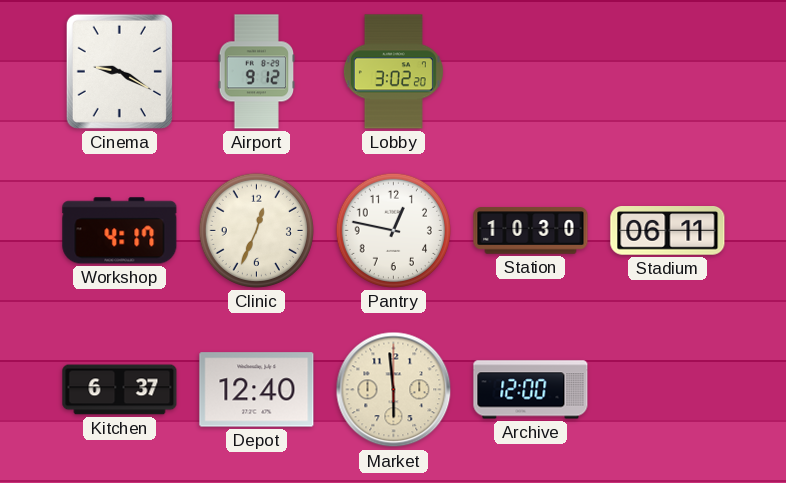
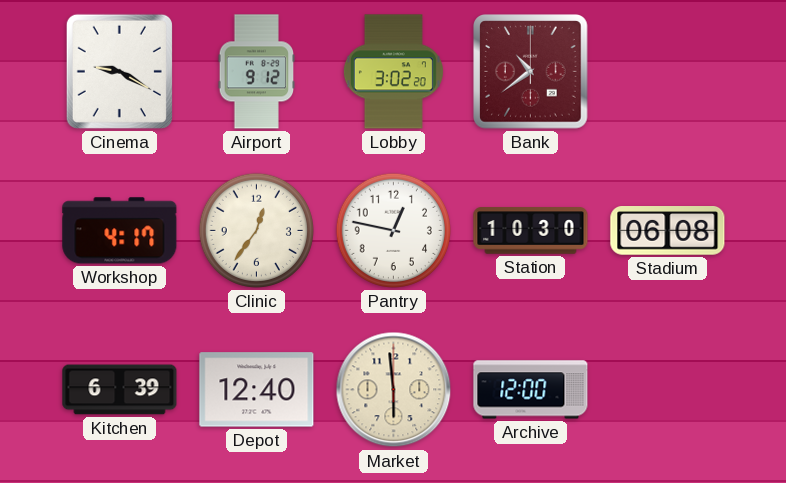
Bank: none -> 10:39
Clinic: 12:34 -> 12:36
Stadium: 06:11 -> 06:08
Kitchen: 6:37 -> 6:39
